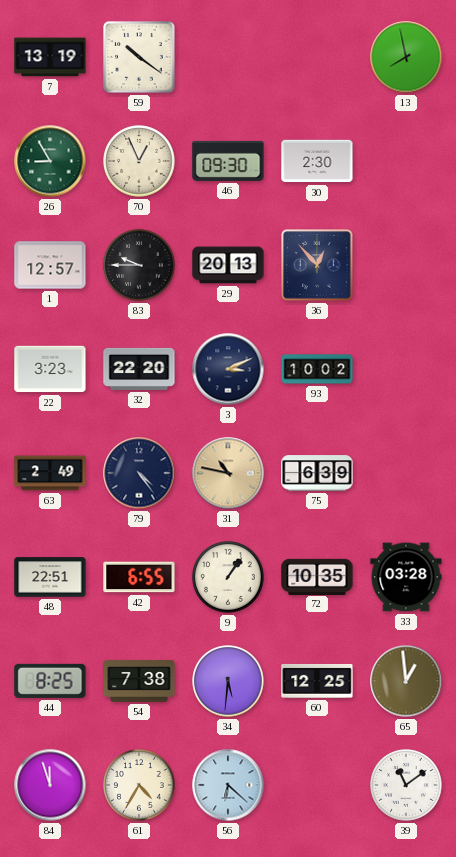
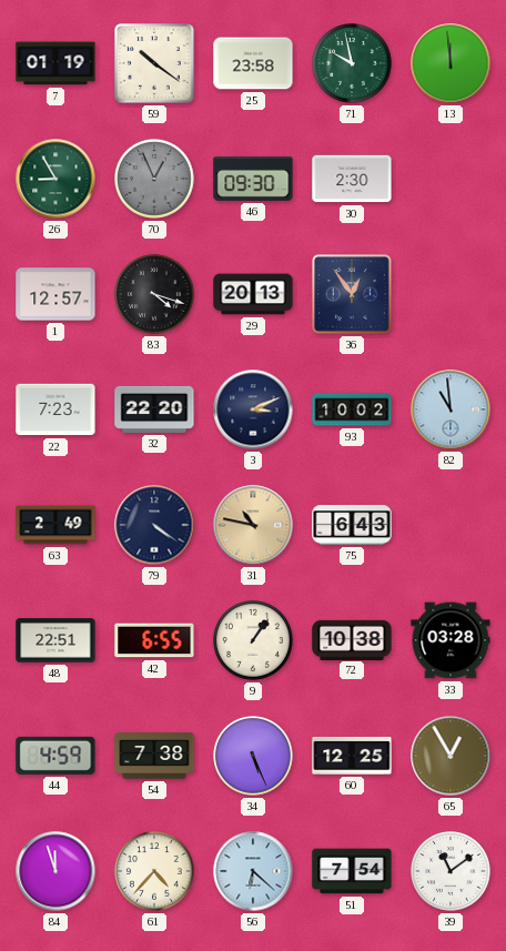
7: 13:19 -> 01:19
25: none -> 23:58
71: none -> 9:58
13: 7:58 -> 11:59
70 dial: cream -> grey
83: 9:45 -> 4:18
36: 12:53 -> 12:54
22: 3:23 -> 7:23
82: none -> 10:59
79: 4:24 -> 4:21
75: 6:39 -> 6:43
72: 10:35 -> 10:38
44: 8:25 -> 4:59
34: 5:31 -> 5:26
65: 12:59 -> 12:55
61: 4:35 -> 4:37
51: none -> 7:54
